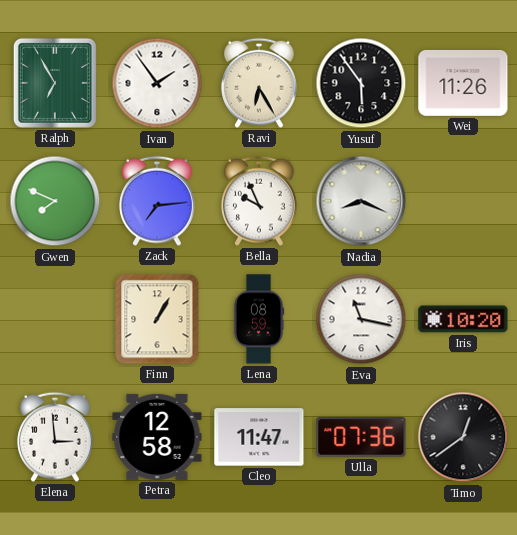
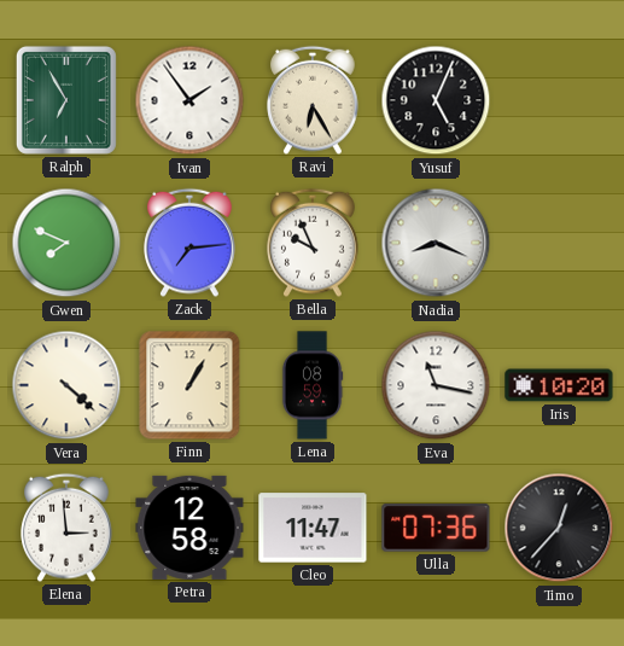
Yusuf: 5:54 -> 5:04
Wei: 11:26 -> none
Vera: none -> 4:22
Timo: 12:39 -> 12:37
